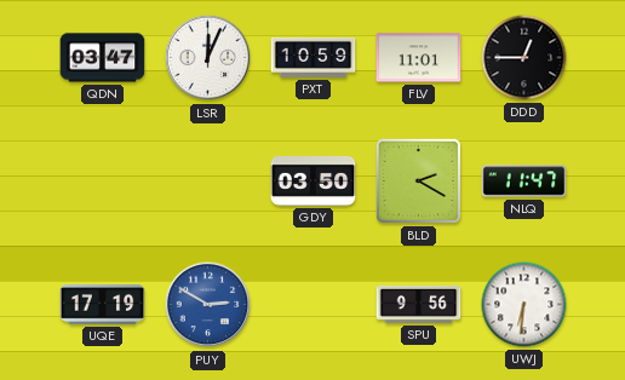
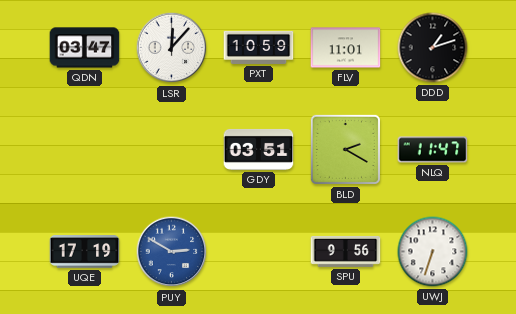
LSR: 12:04 -> 12:07
DDD: 12:45 -> 1:12
GDY: 03:50 -> 03:51
UWJ: 6:31 -> 6:33
